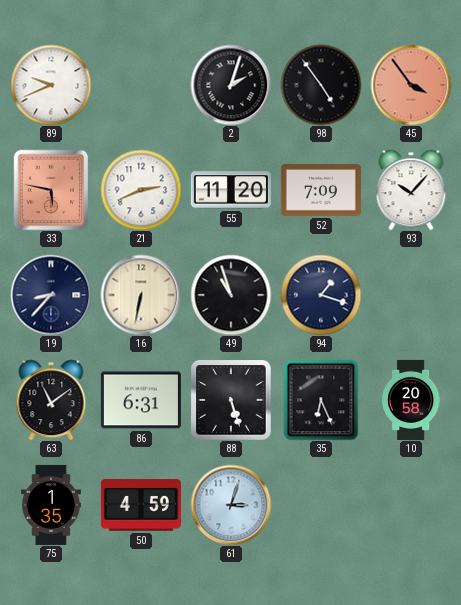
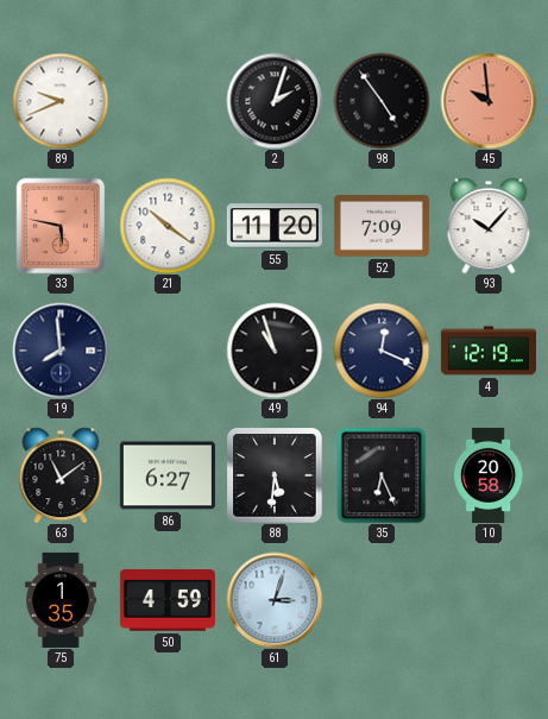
45: 3:54 -> 9:59
21: 2:41 -> 10:21
19: 8:37 -> 7:59
16: 6:32 -> none
94: 1:18 -> 12:19
4: none -> 12:19
86: 6:31 -> 6:27
88: 5:27 -> 5:31
